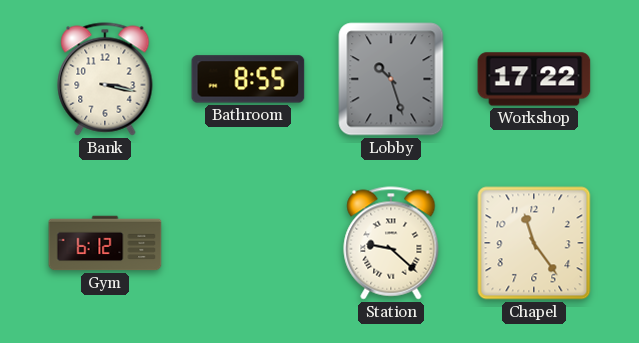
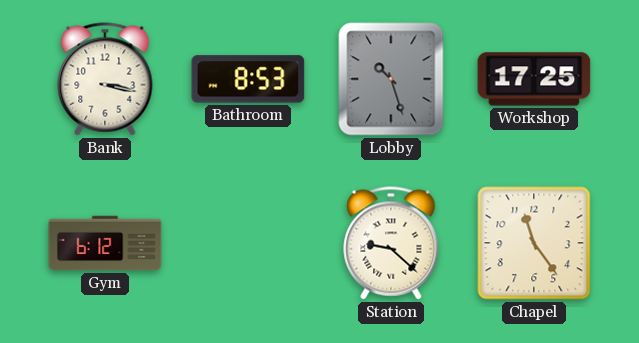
Bathroom: 8:55 -> 8:53
Workshop: 17:22 -> 17:25
